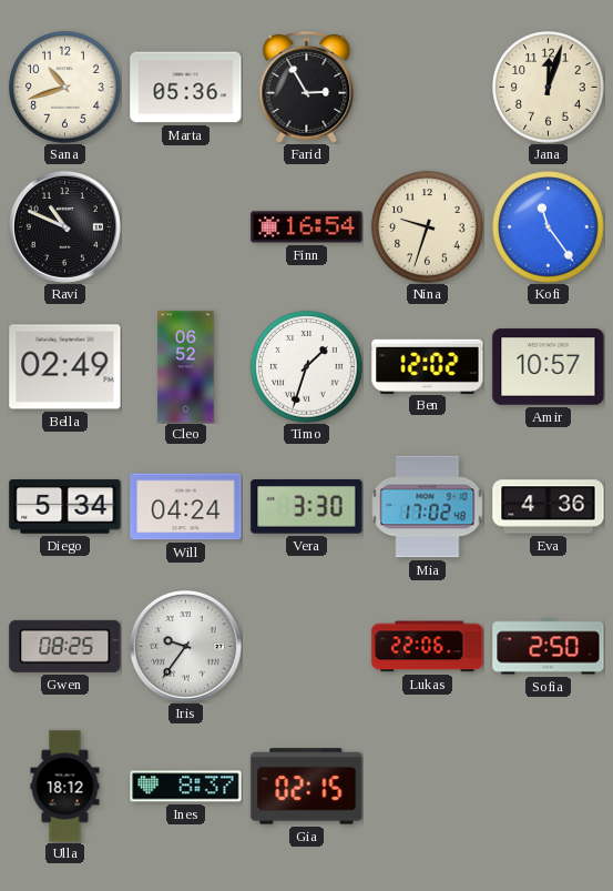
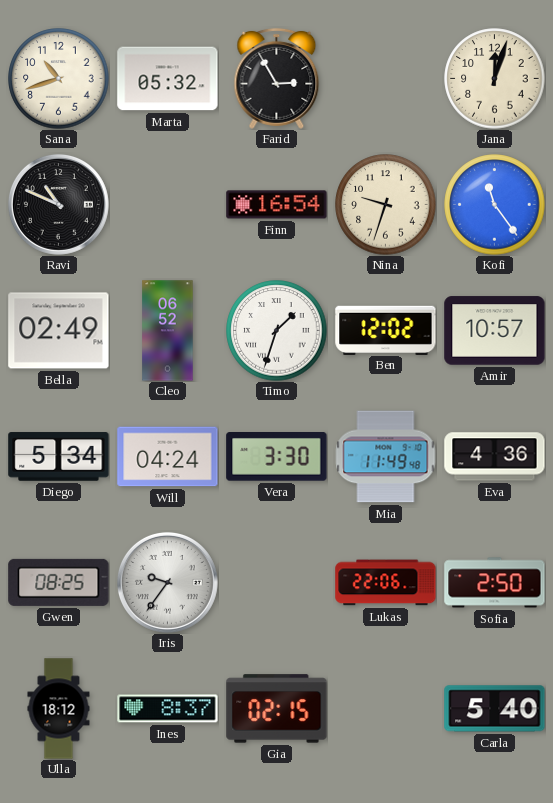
Marta: 05:36 -> 05:32
Mia: 17:02 -> 11:49
Carla: none -> 5:40
